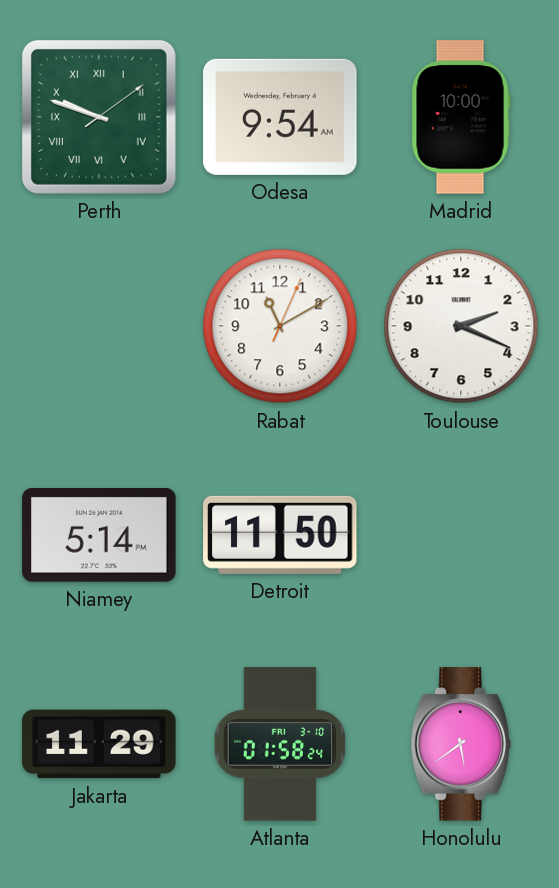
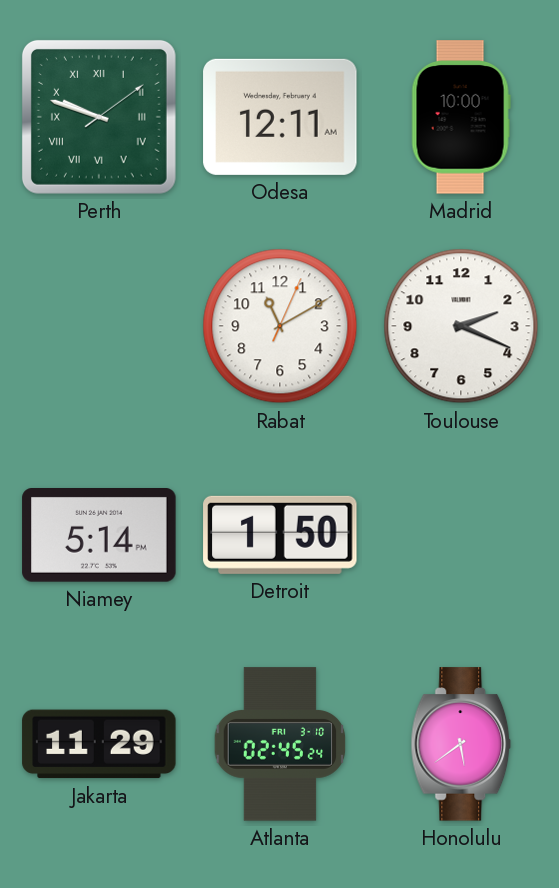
Odesa: 9:54 -> 12:11
Detroit: 11:50 -> 1:50
Atlanta: 01:58 -> 02:45
